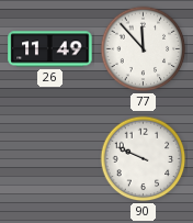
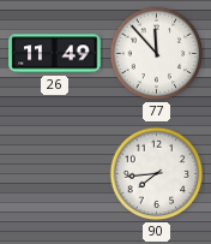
90: 9:49 -> 7:44
